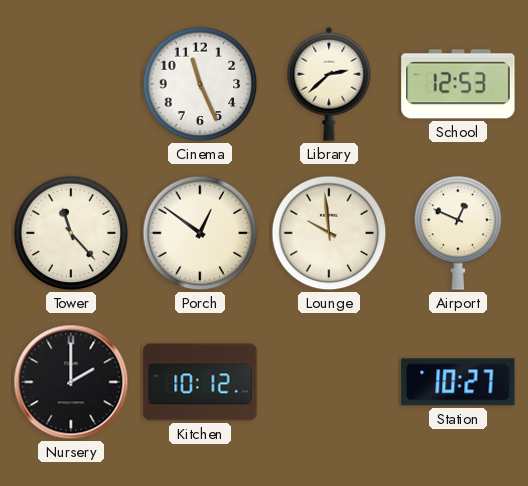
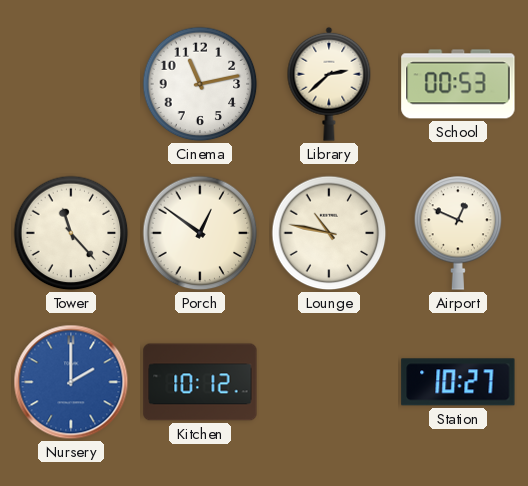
Cinema: 11:26 -> 11:13
School: 12:53 -> 00:53
Lounge: 9:59 -> 10:47
Nursery dial: black -> blue
